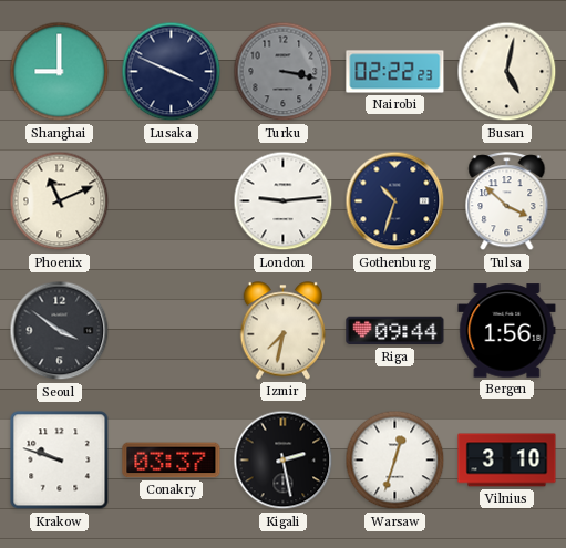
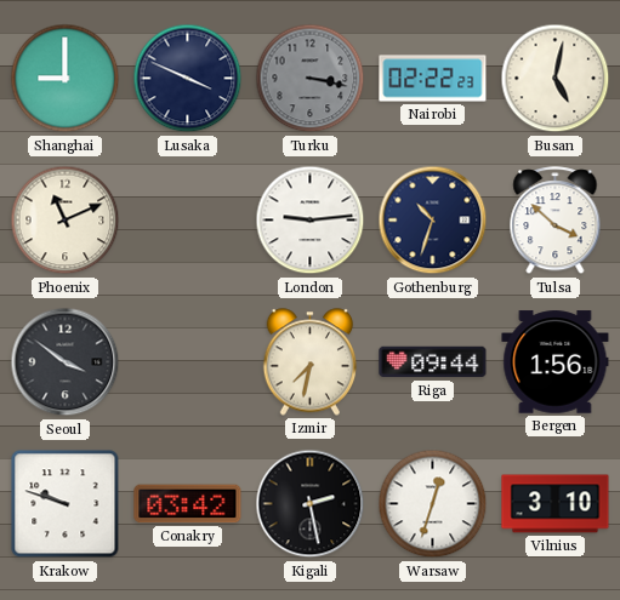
Conakry: 03:37 -> 03:42
